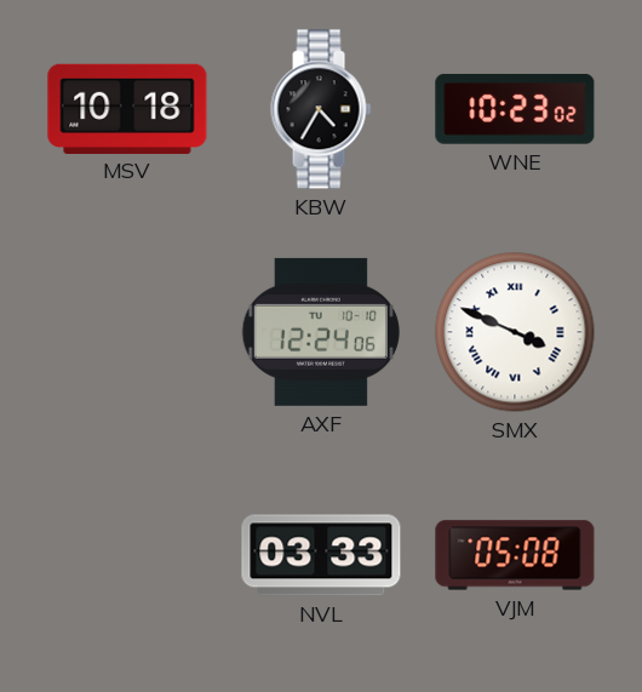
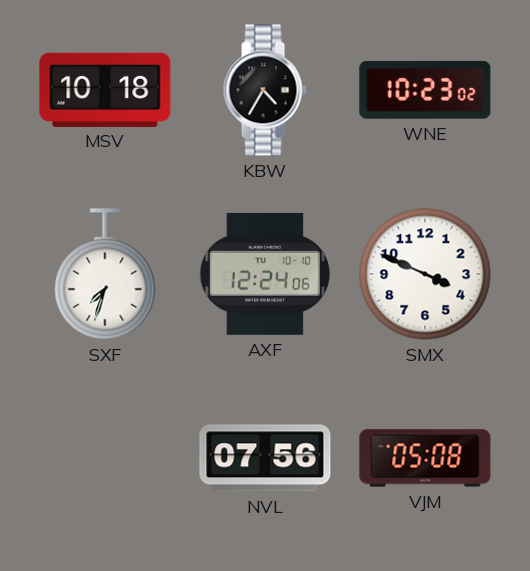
SXF: none -> 7:33
SMX numerals: Roman -> Arabic
NVL: 03:33 -> 07:56
